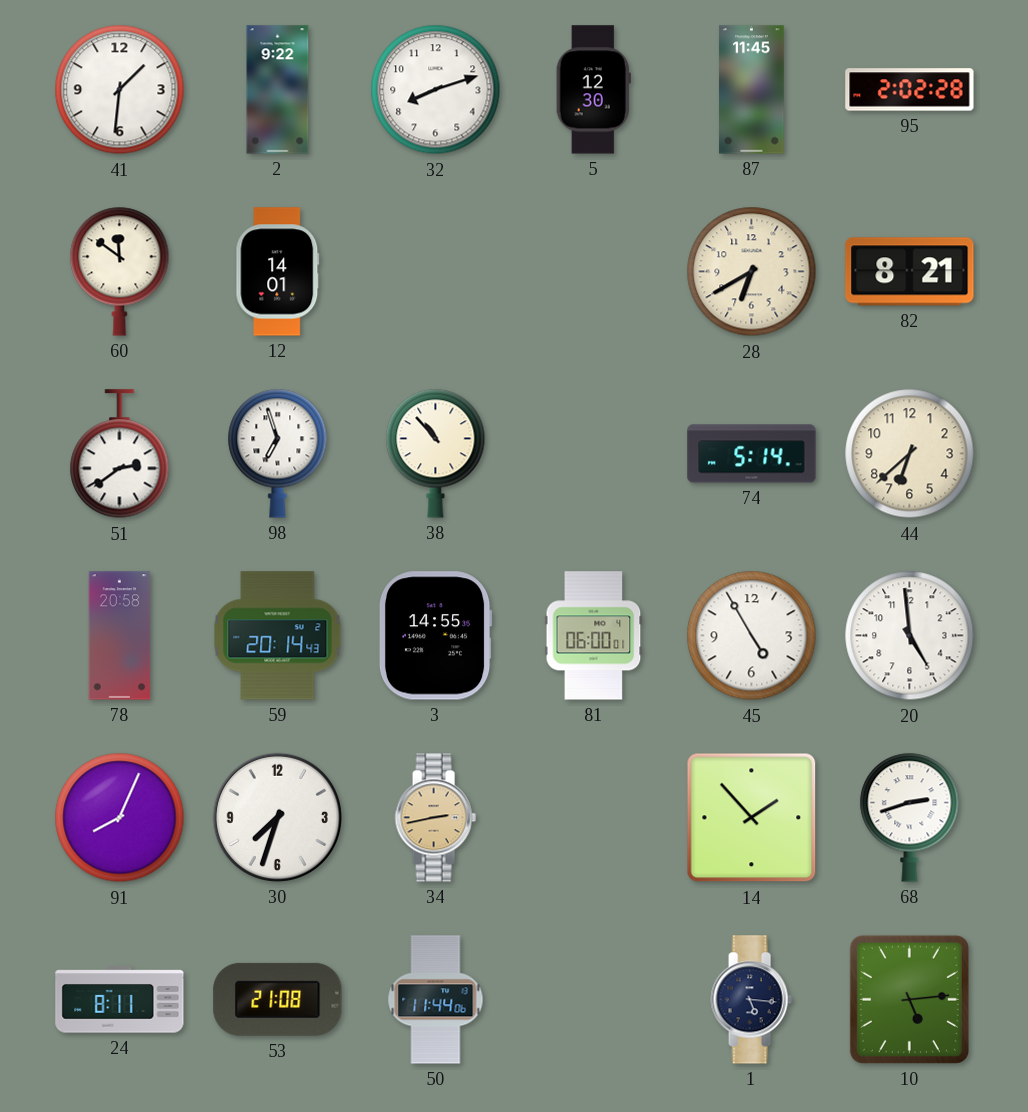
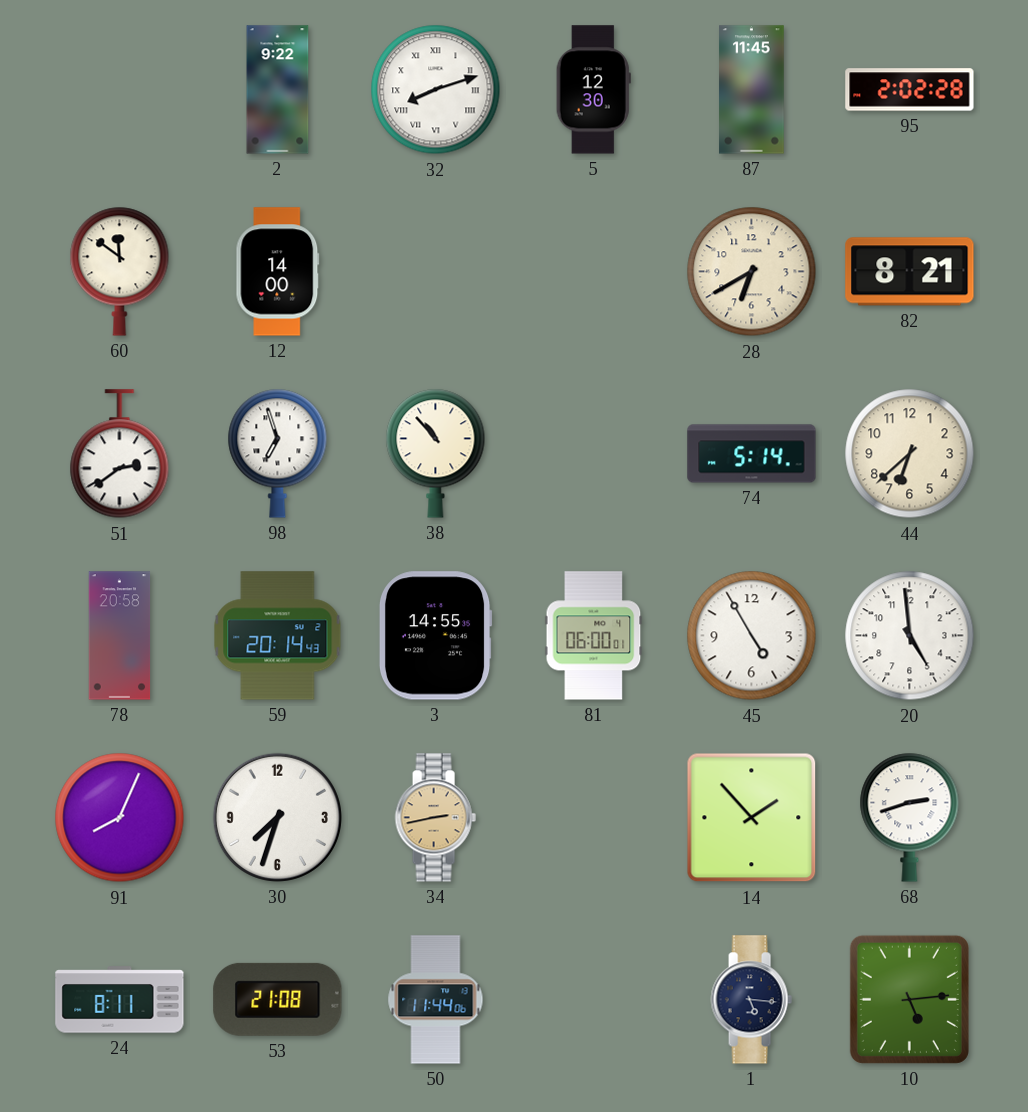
41: 1:31 -> none
32 numerals: Arabic -> Roman
12: 14:01 -> 14:00
